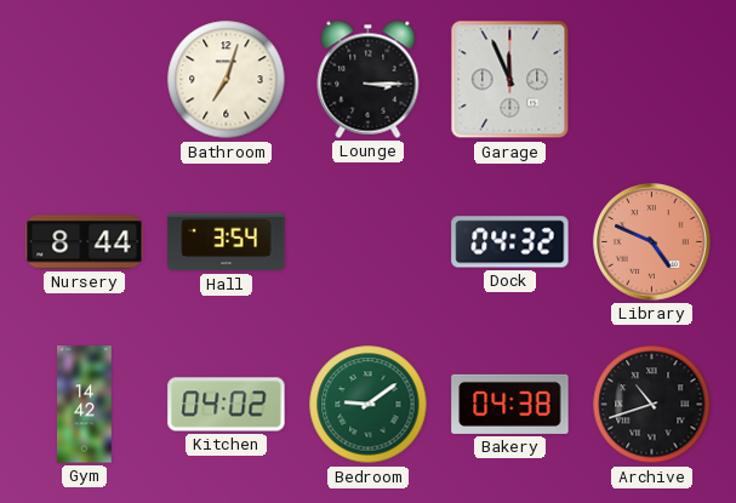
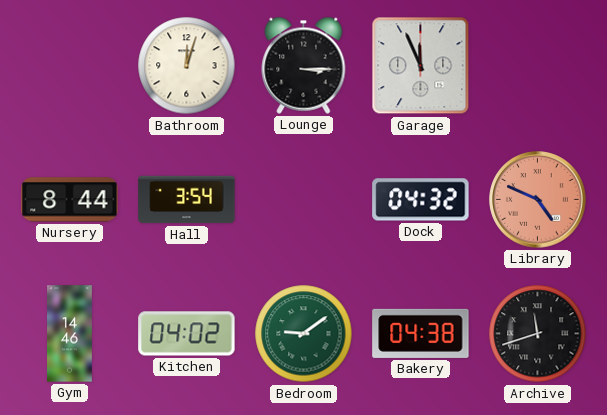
Bathroom: 7:03 -> 12:03
Gym: 14:42 -> 14:46
Archive: 10:42 -> 11:42
